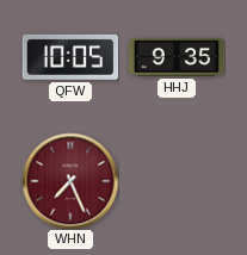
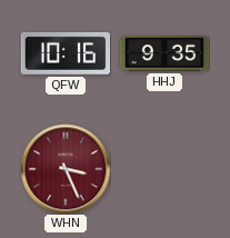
QFW: 10:05 -> 10:16
WHN: 7:26 -> 3:26
